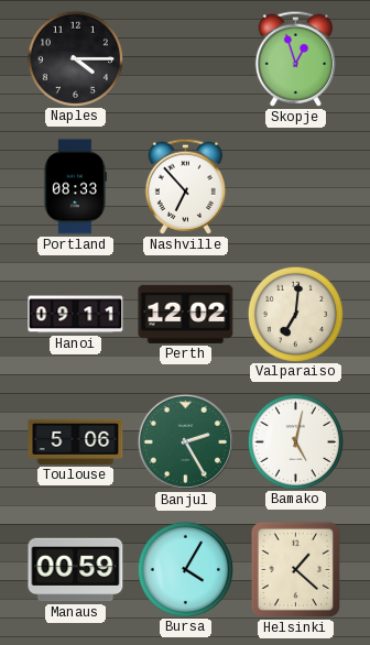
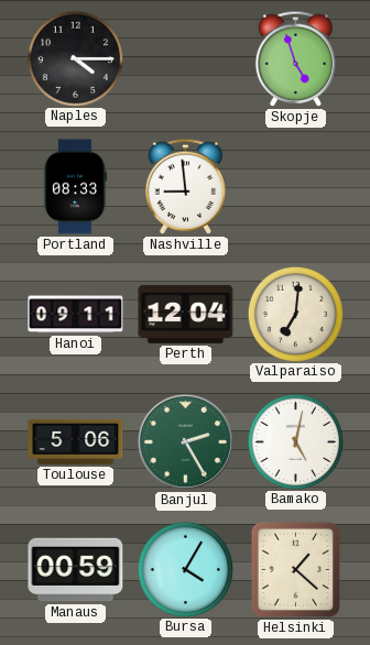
Skopje: 12:57 -> 4:57
Nashville: 6:53 -> 8:59
Perth: 12:02 -> 12:04
